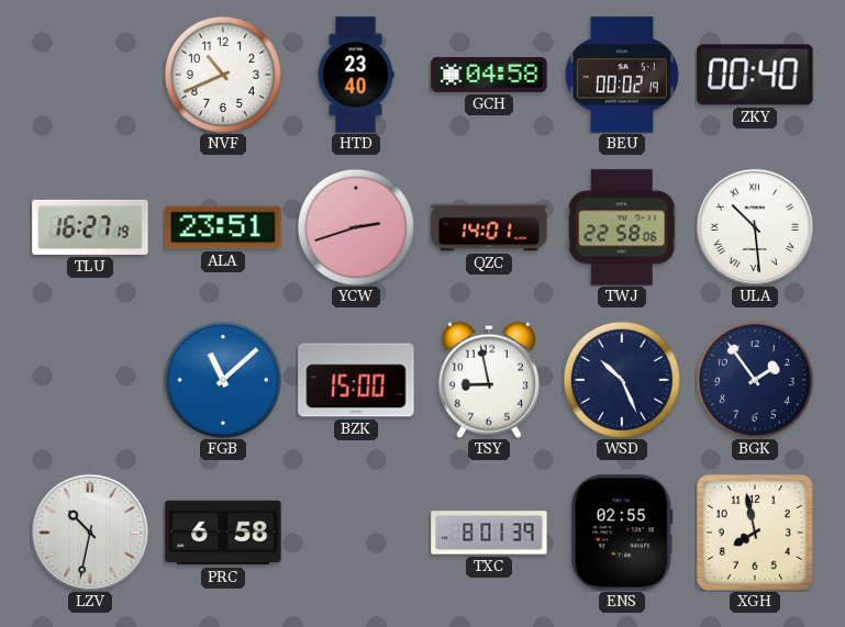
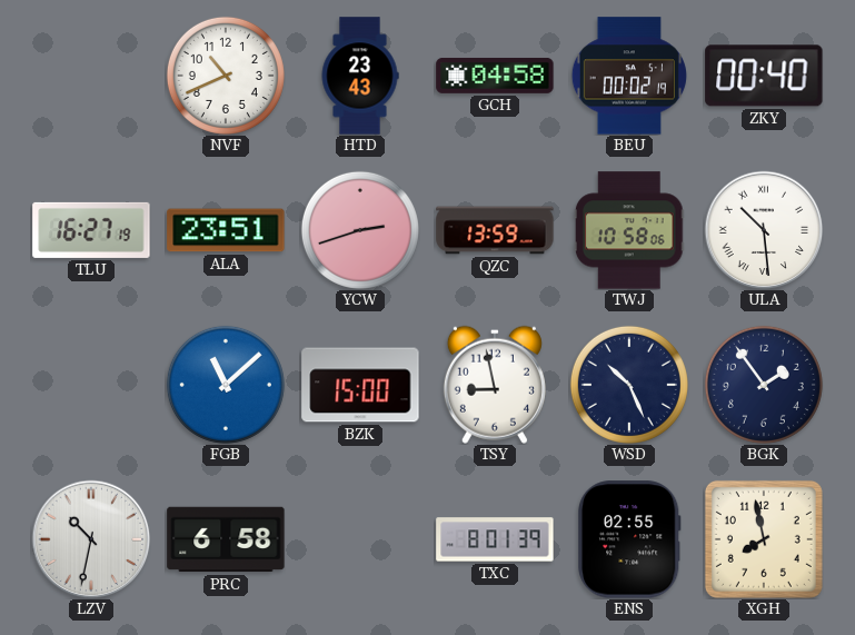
HTD: 23:40 -> 23:43
QZC: 14:01 -> 13:59
TWJ: 22:58 -> 10:58
